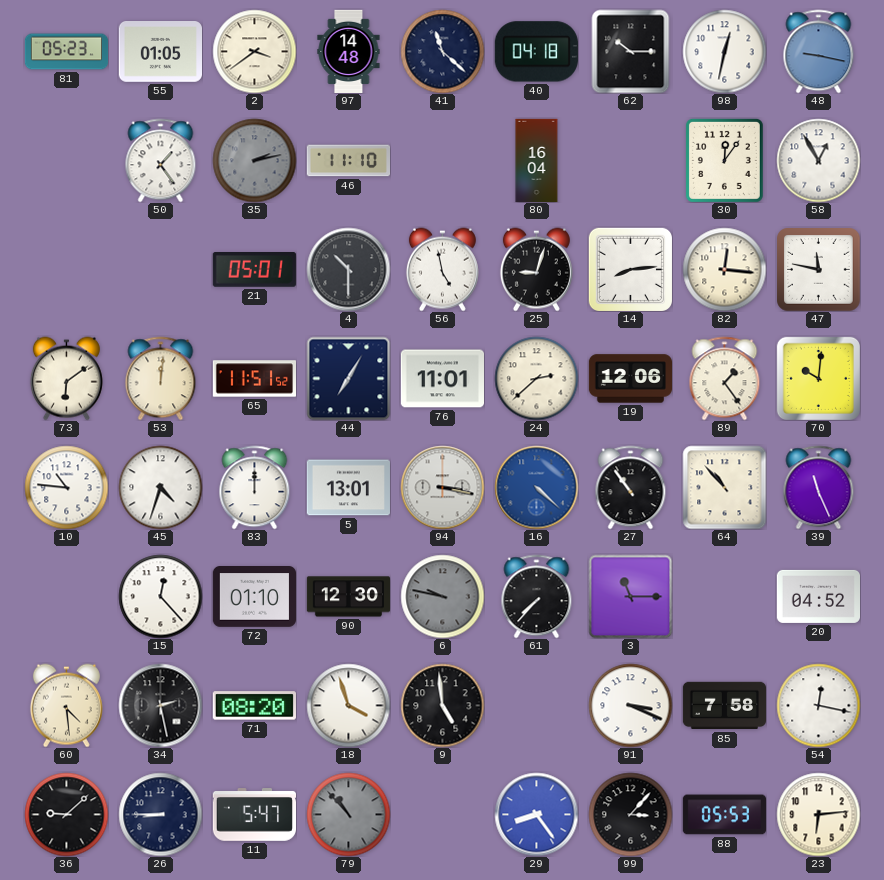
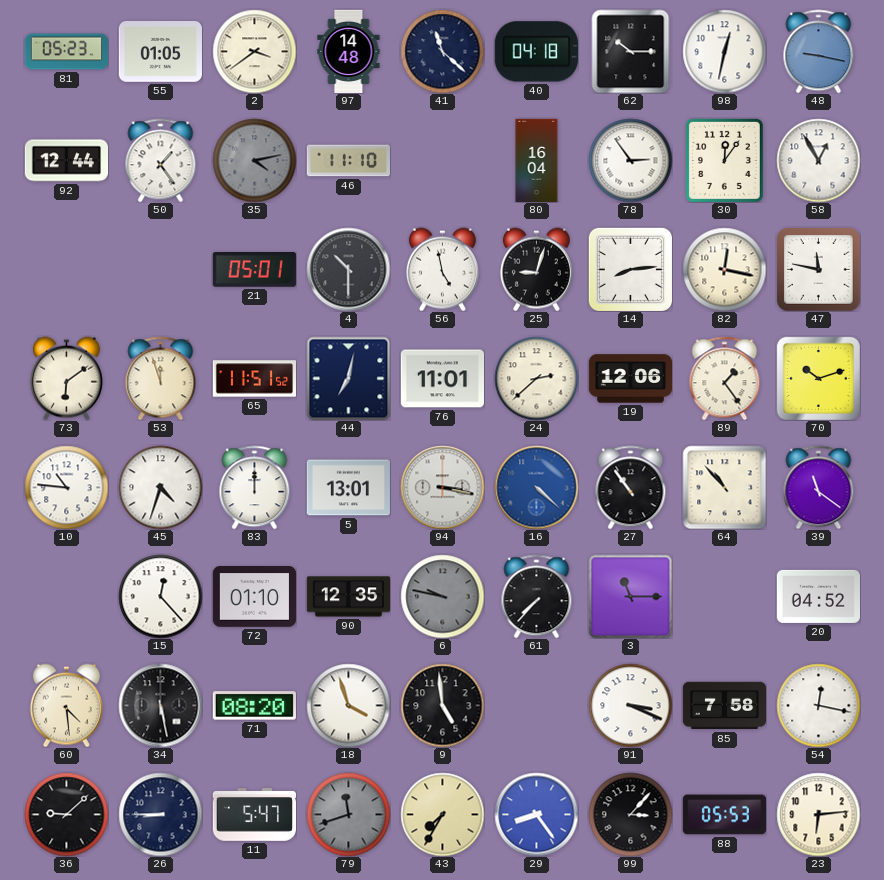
92: none -> 12:44
35: 2:13 -> 4:13
78: none -> 2:54
82: 12:16 -> 12:17
53: 12:01 -> 11:57
44: 7:05 -> 7:02
70: 10:01 -> 10:12
39: 11:26 -> 11:21
90: 12:30 -> 12:35
34: 2:28 -> 5:28
79: 10:53 -> 11:42
43: none -> 7:35
